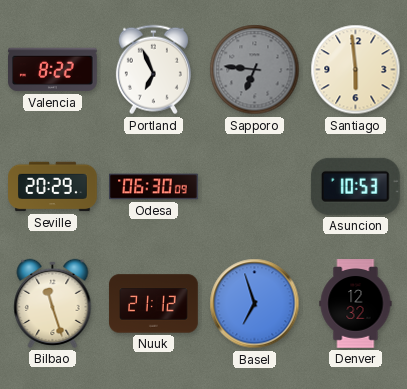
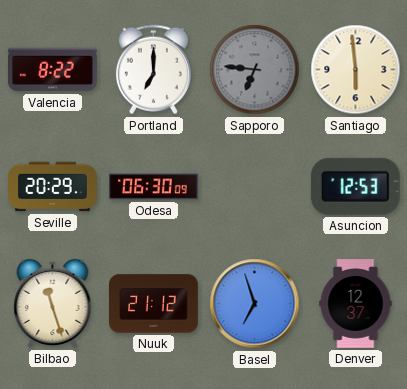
Portland: 6:56 -> 7:00
Asuncion: 10:53 -> 12:53
Denver: 12:32 -> 12:37
